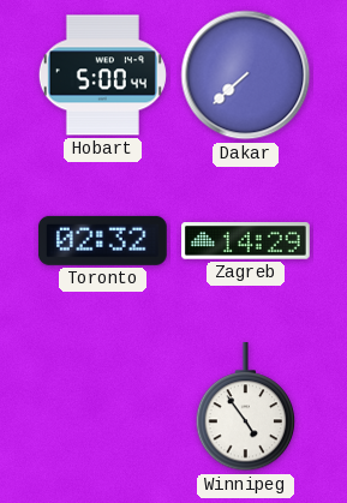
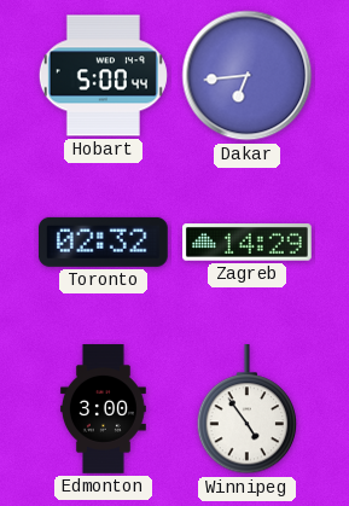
Dakar: 7:38 -> 6:44
Edmonton: none -> 3:00
